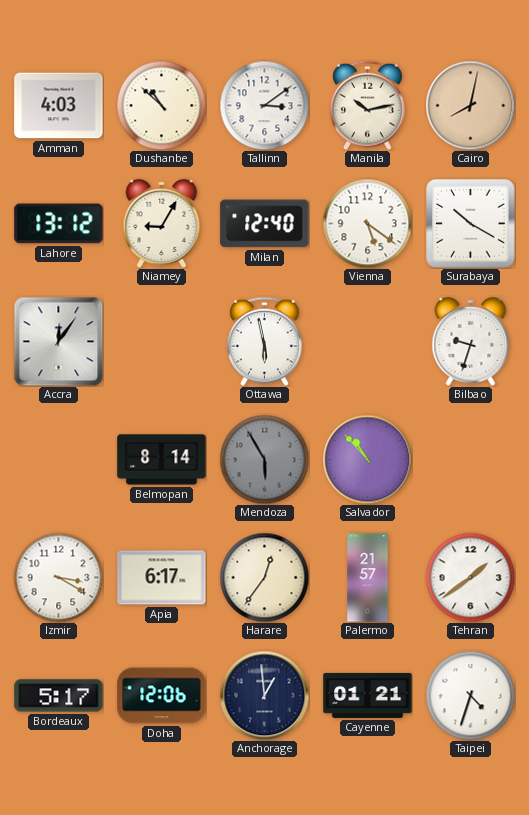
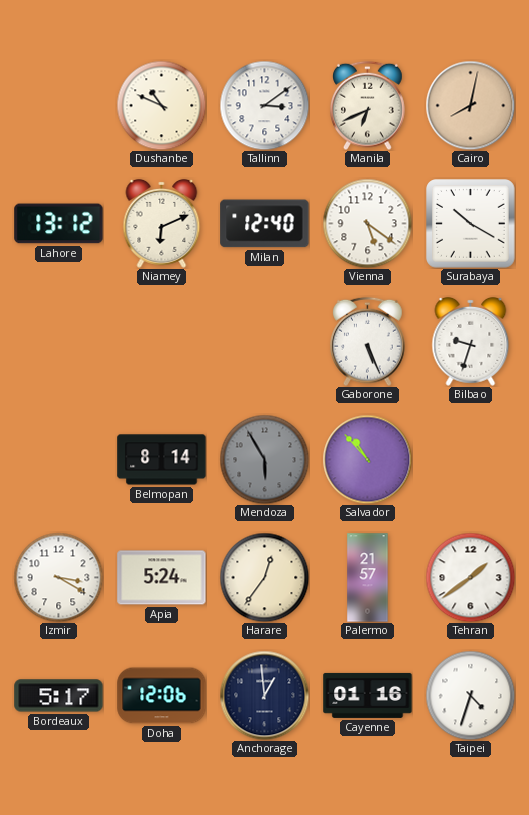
Amman: 4:03 -> none
Dushanbe: 10:52 -> 10:49
Manila: 10:13 -> 6:41
Niamey: 9:05 -> 6:11
Accra: 12:06 -> none
Ottawa: 5:58 -> none
Gaborone: none -> 5:26
Apia: 6:17 -> 5:24
Cayenne: 01:21 -> 01:16
